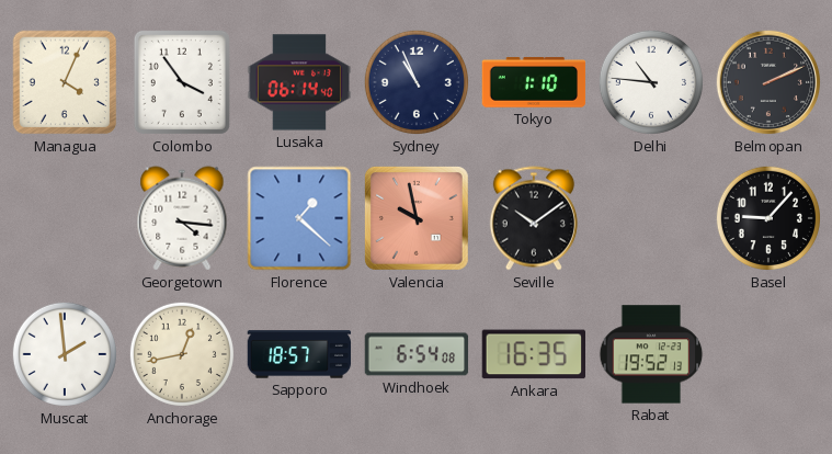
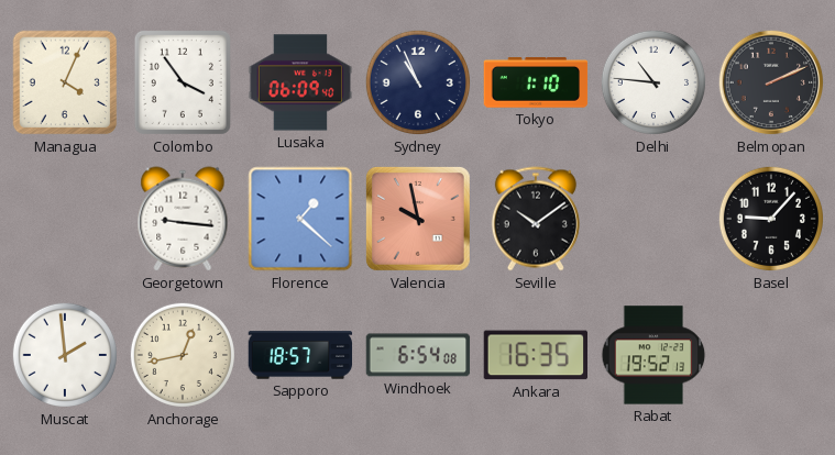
Lusaka: 06:14 -> 06:09
Georgetown: 4:16 -> 9:16
